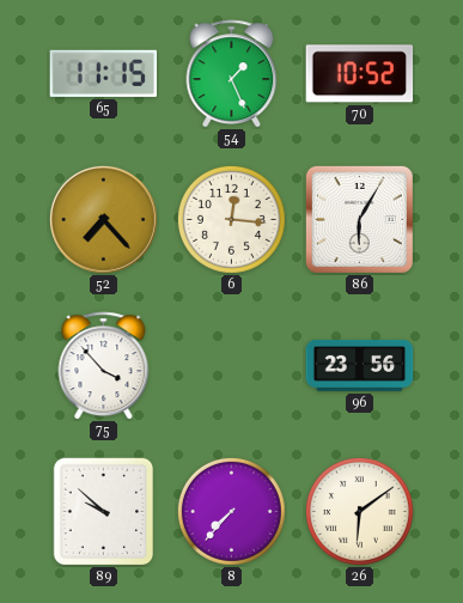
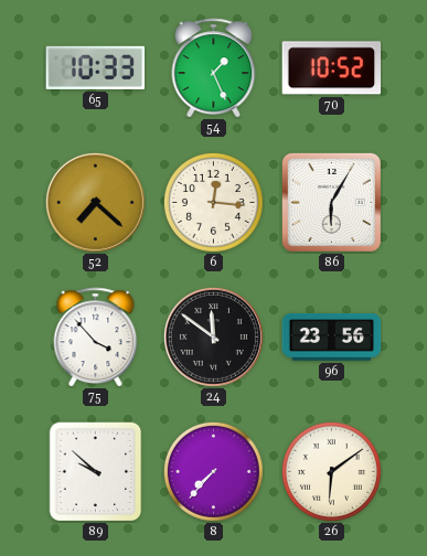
65: 11:15 -> 10:33
52: 7:23 -> 7:22
24: none -> 11:51
